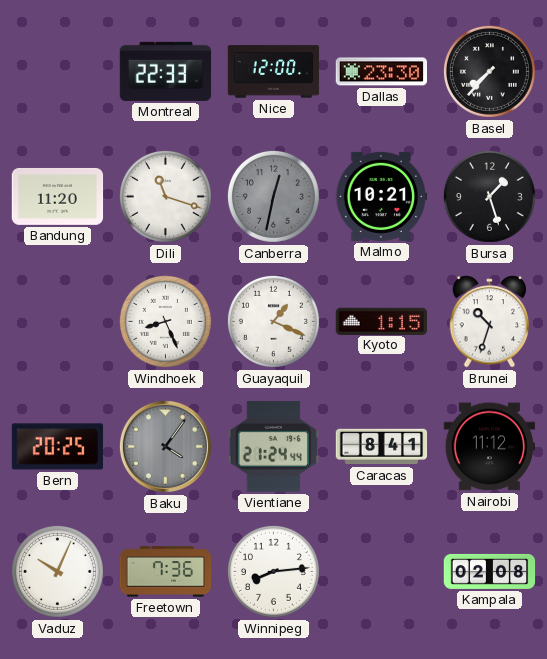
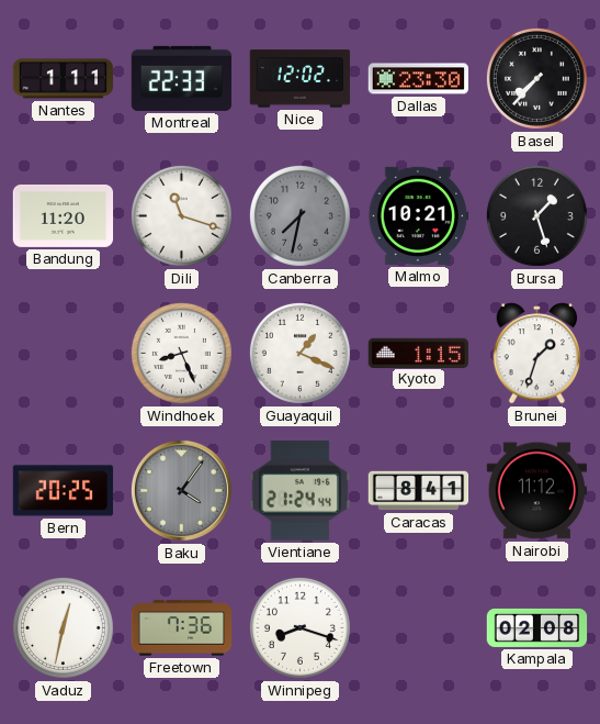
Nantes: none -> 1:11
Nice: 12:00 -> 12:02
Canberra: 12:32 -> 7:32
Brunei: 10:33 -> 1:33
Vaduz: 10:04 -> 12:32
Winnipeg: 8:14 -> 8:18
